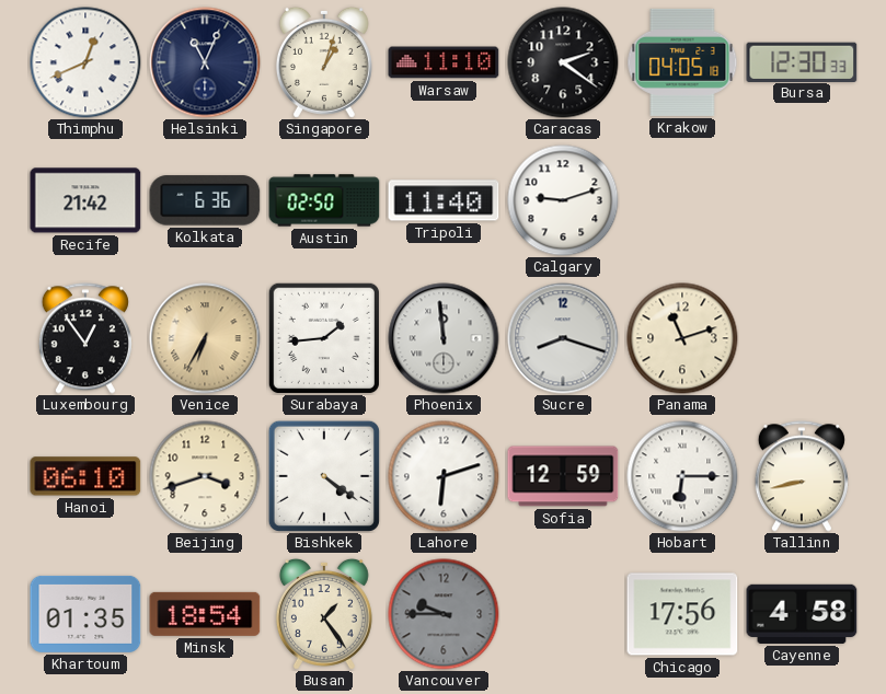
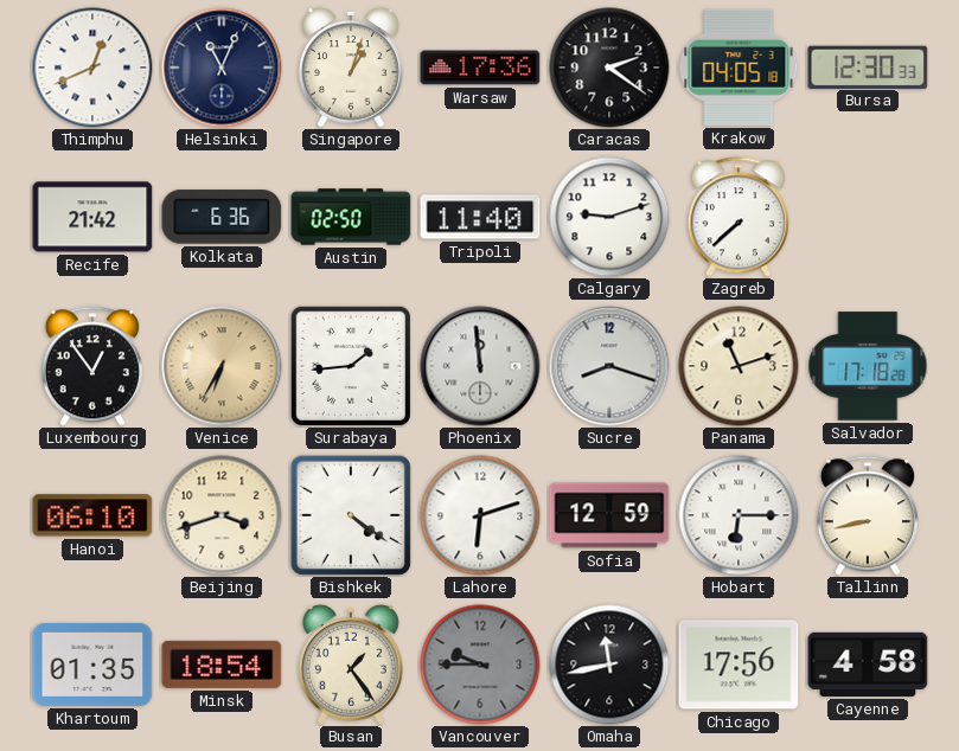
Warsaw: 11:10 -> 17:36
Zagreb: none -> 7:38
Salvador: none -> 17:18
Omaha: none -> 11:43
